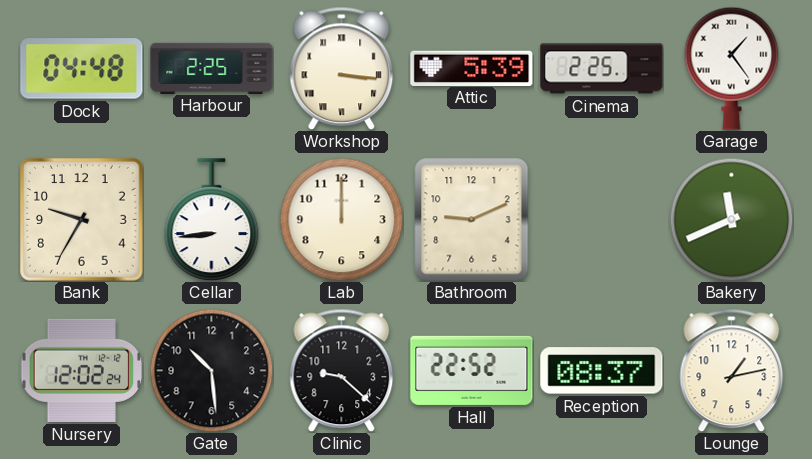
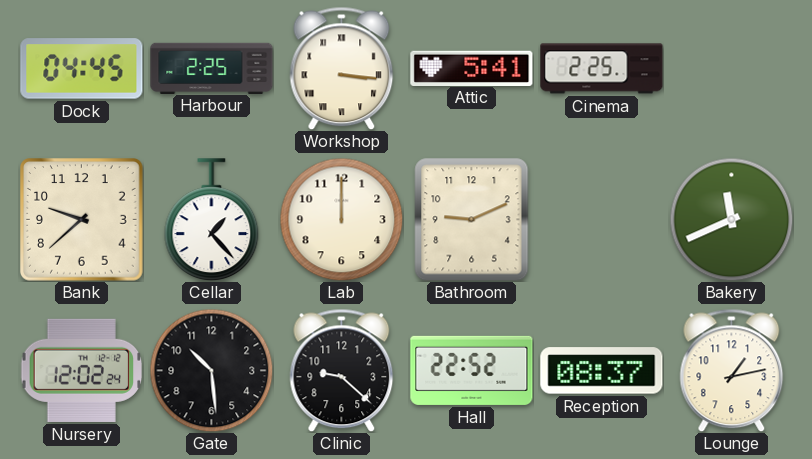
Dock: 04:48 -> 04:45
Attic: 5:39 -> 5:41
Garage: 1:24 -> none
Bank: 9:35 -> 9:38
Cellar: 8:44 -> 1:23
